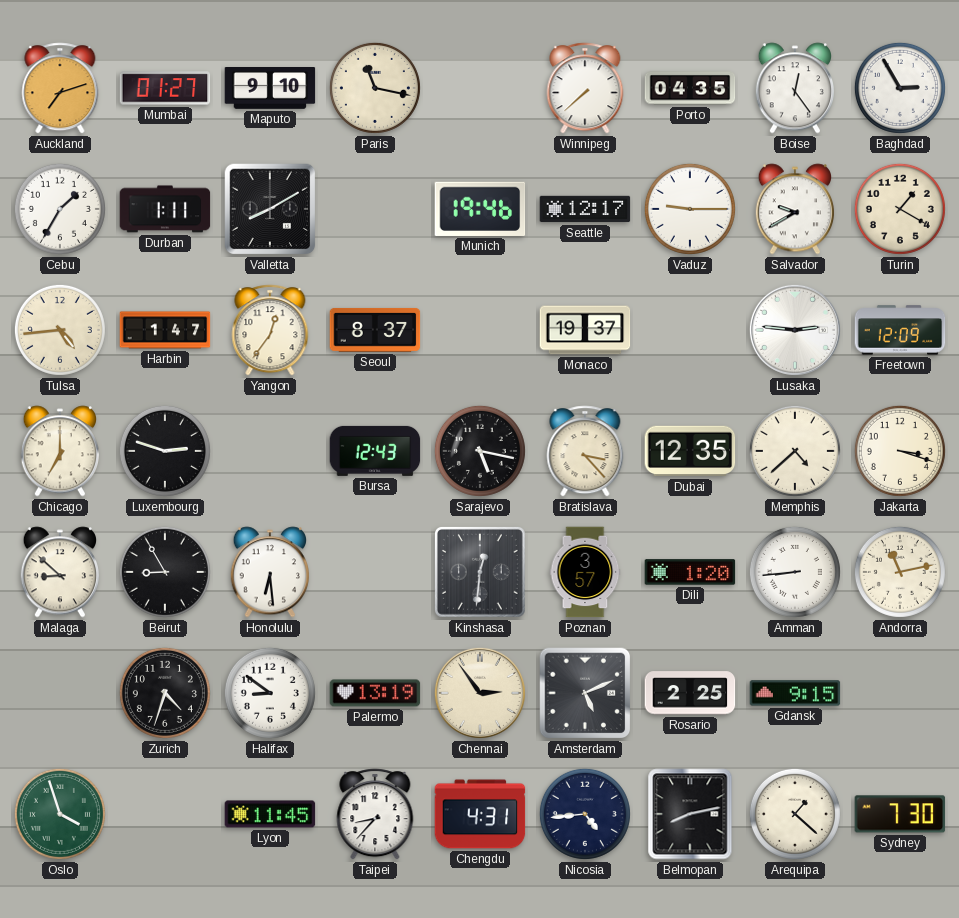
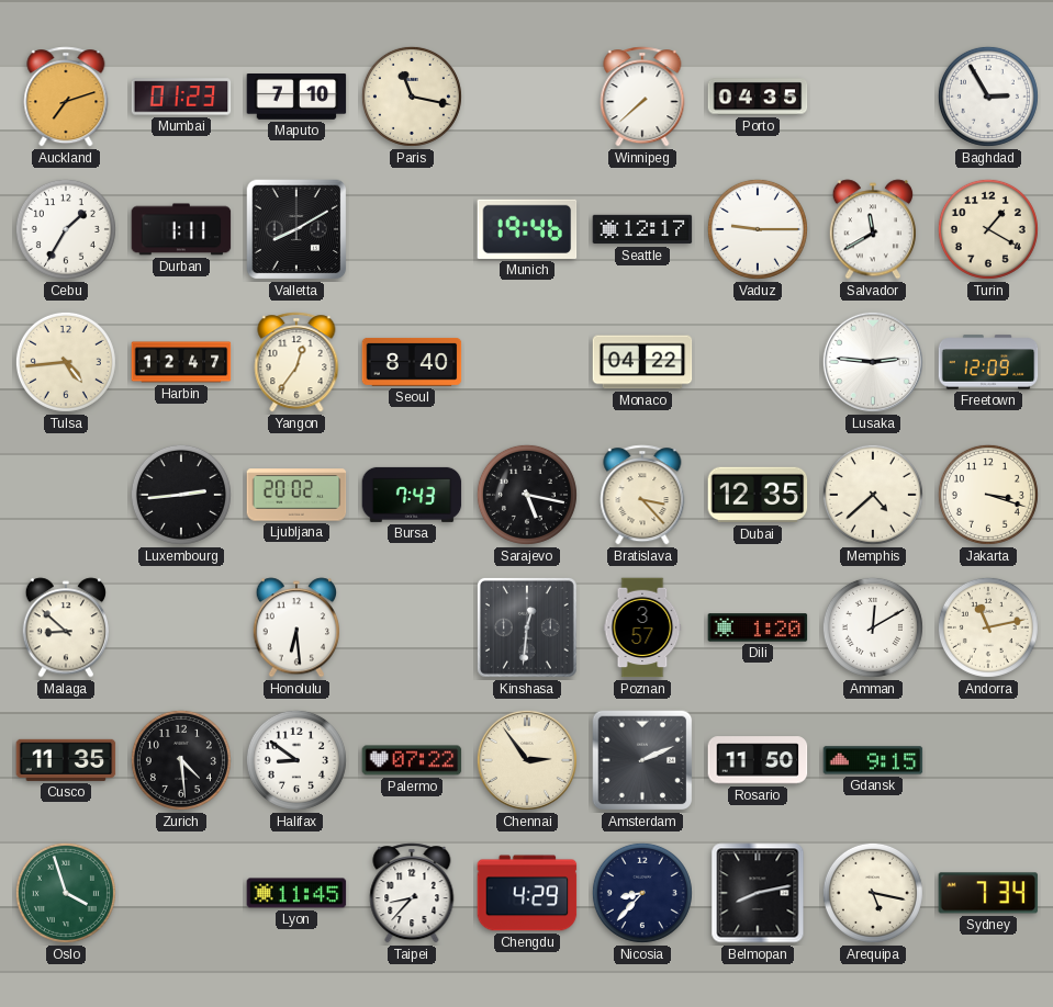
Mumbai: 01:27 -> 01:23
Maputo: 9:10 -> 7:10
Boise: 12:24 -> none
Salvador: 9:40 -> 11:40
Harbin: 1:47 -> 12:47
Seoul: 8:37 -> 8:40
Monaco: 19:37 -> 04:22
Chicago: 7:00 -> none
Luxembourg: 2:48 -> 2:44
Ljubljana: none -> 20:02
Bursa: 12:43 -> 7:43
Beirut: 8:55 -> none
Amman: 8:44 -> 12:10
Cusco: none -> 11:35
Zurich: 4:33 -> 4:29
Palermo: 13:19 -> 07:22
Amsterdam: 5:11 -> 2:11
Rosario: 2:25 -> 11:50
Chengdu: 4:31 -> 4:29
Nicosia: 4:44 -> 8:37
Arequipa: 1:22 -> 5:17
Sydney: 7:30 -> 7:34
